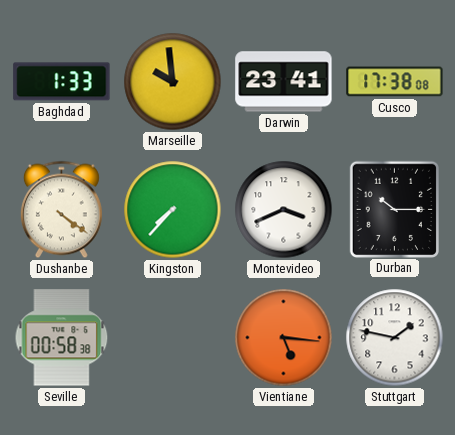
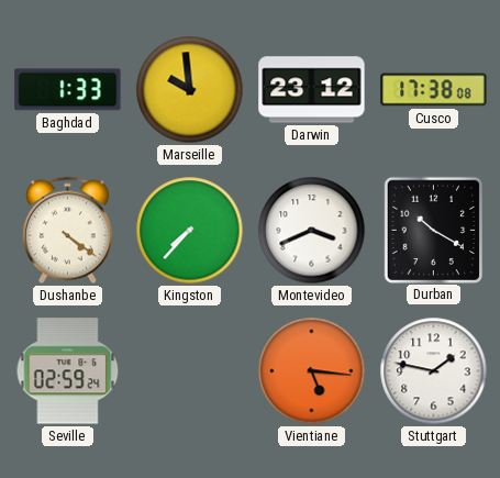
Darwin: 23:41 -> 23:12
Durban: 10:15 -> 10:20
Seville: 00:58 -> 02:59
